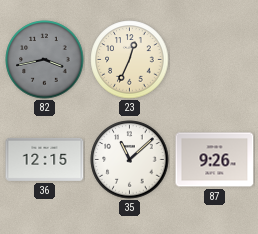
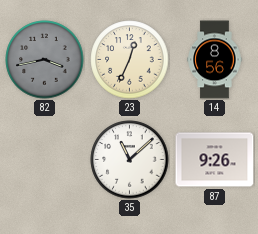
14: none -> 8:56
36: 12:15 -> none
